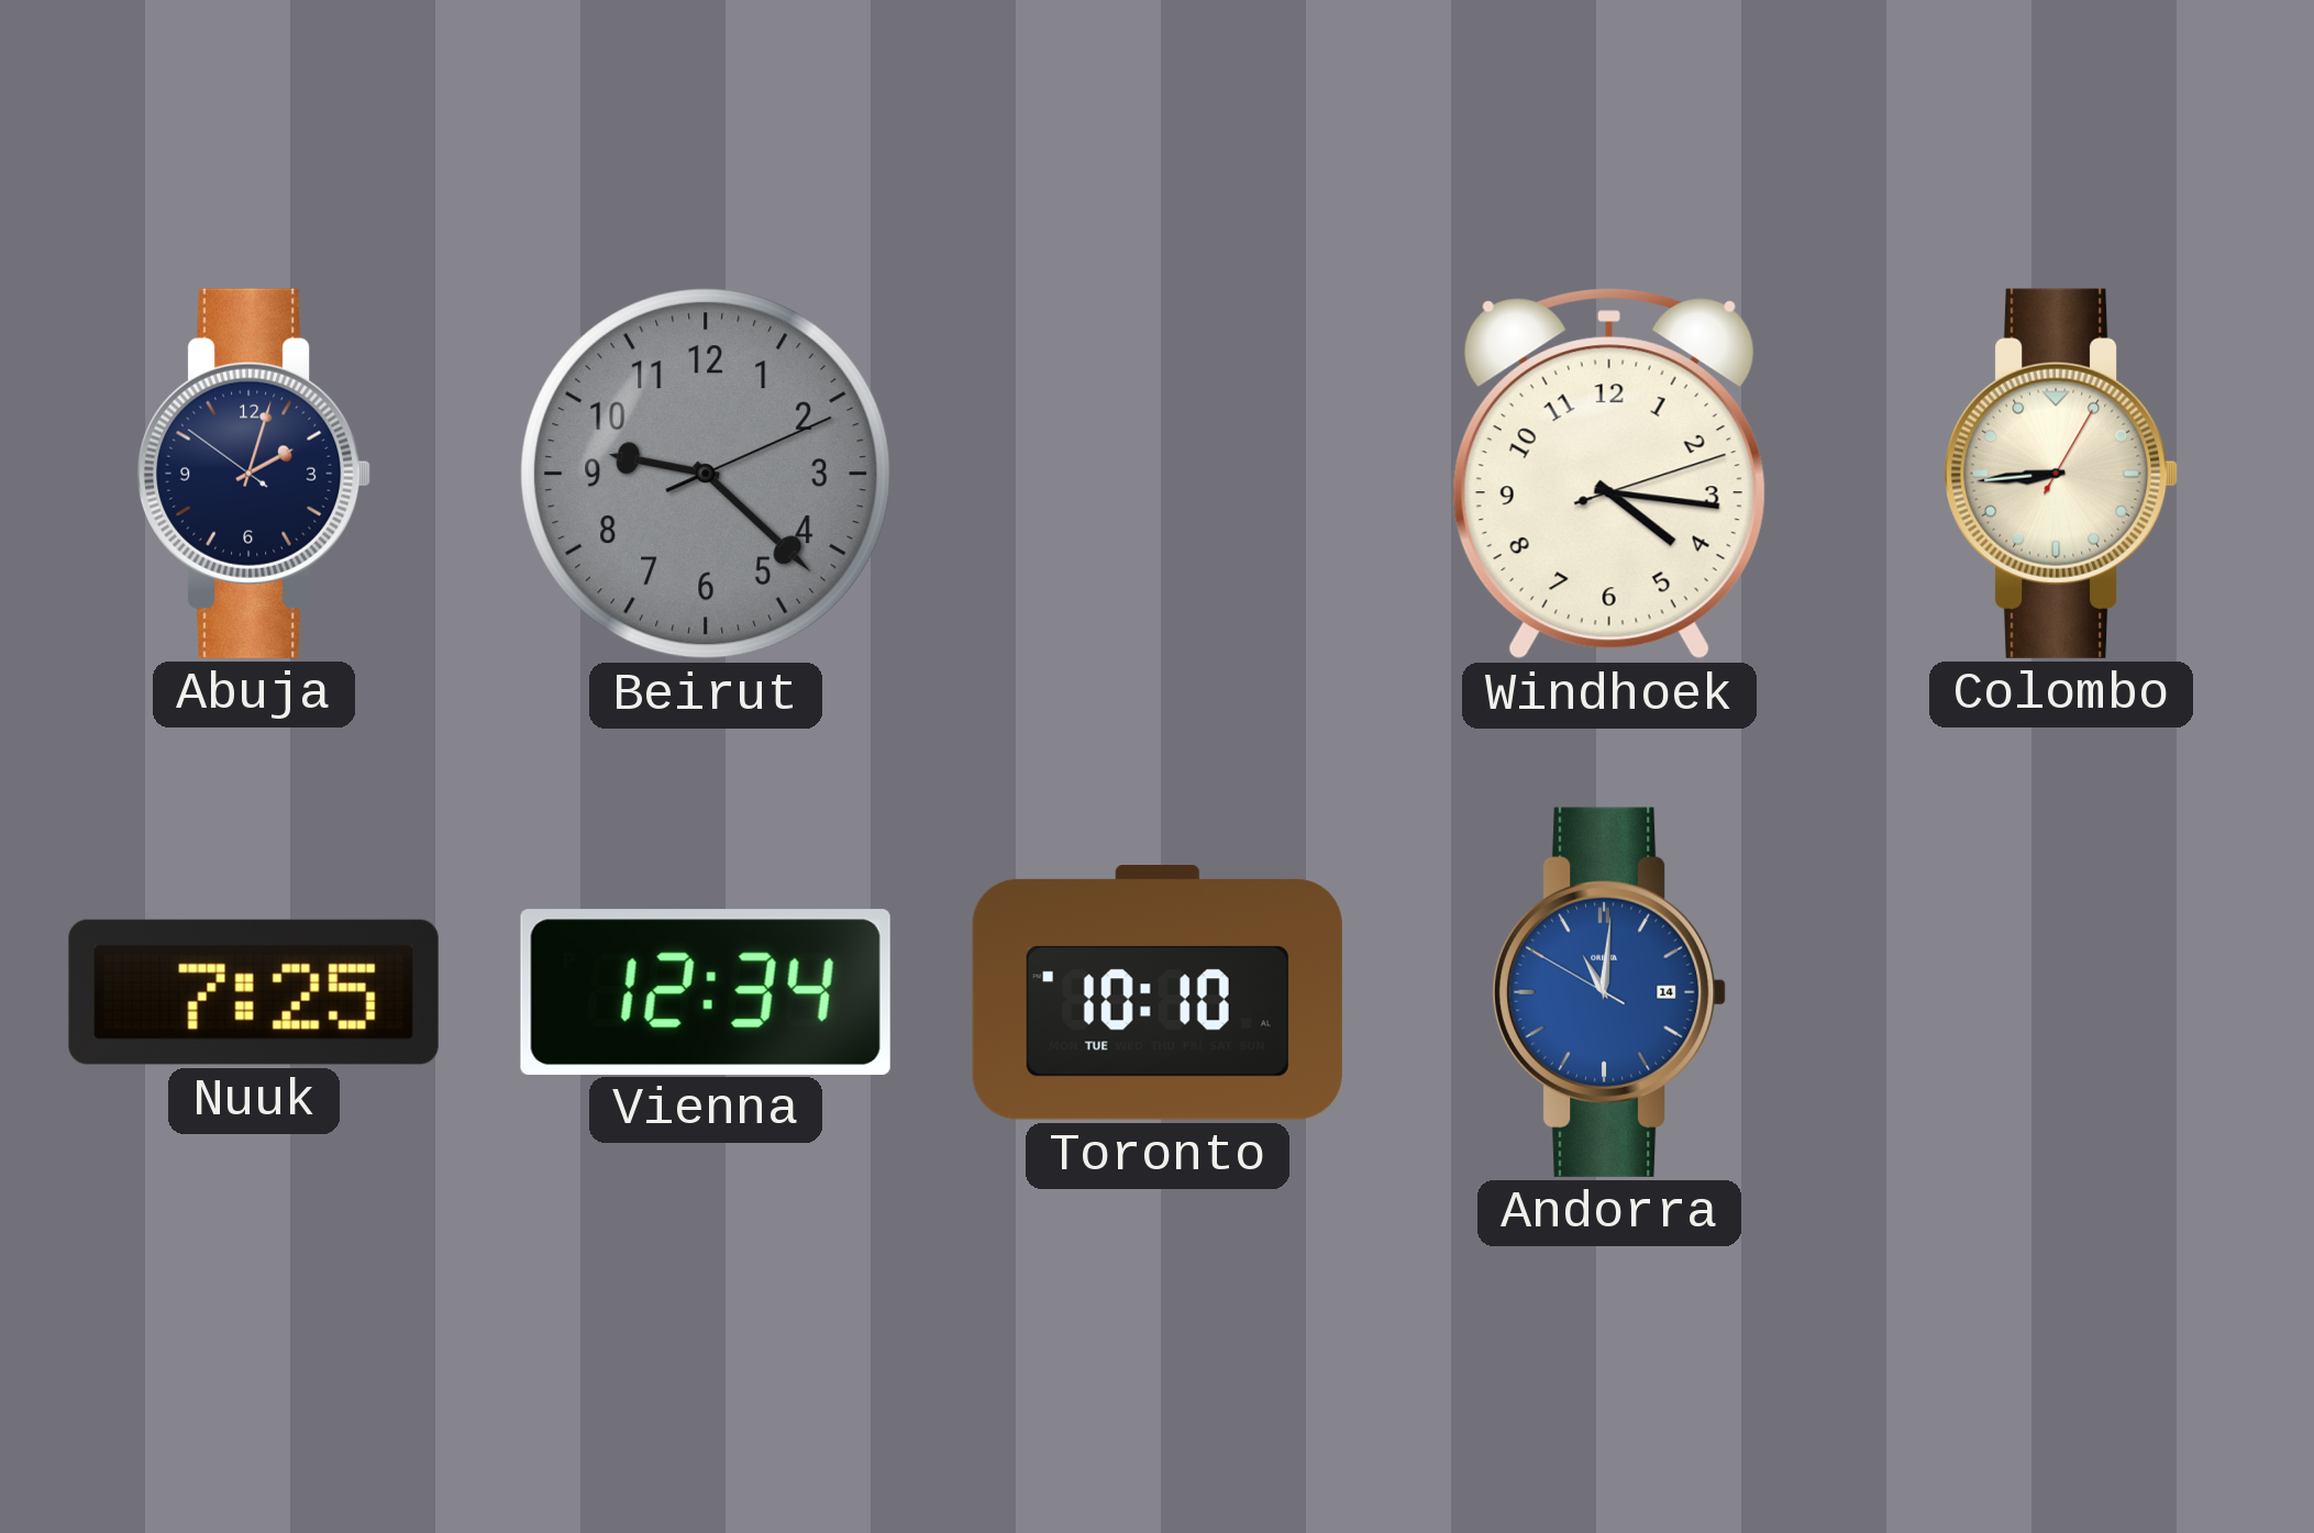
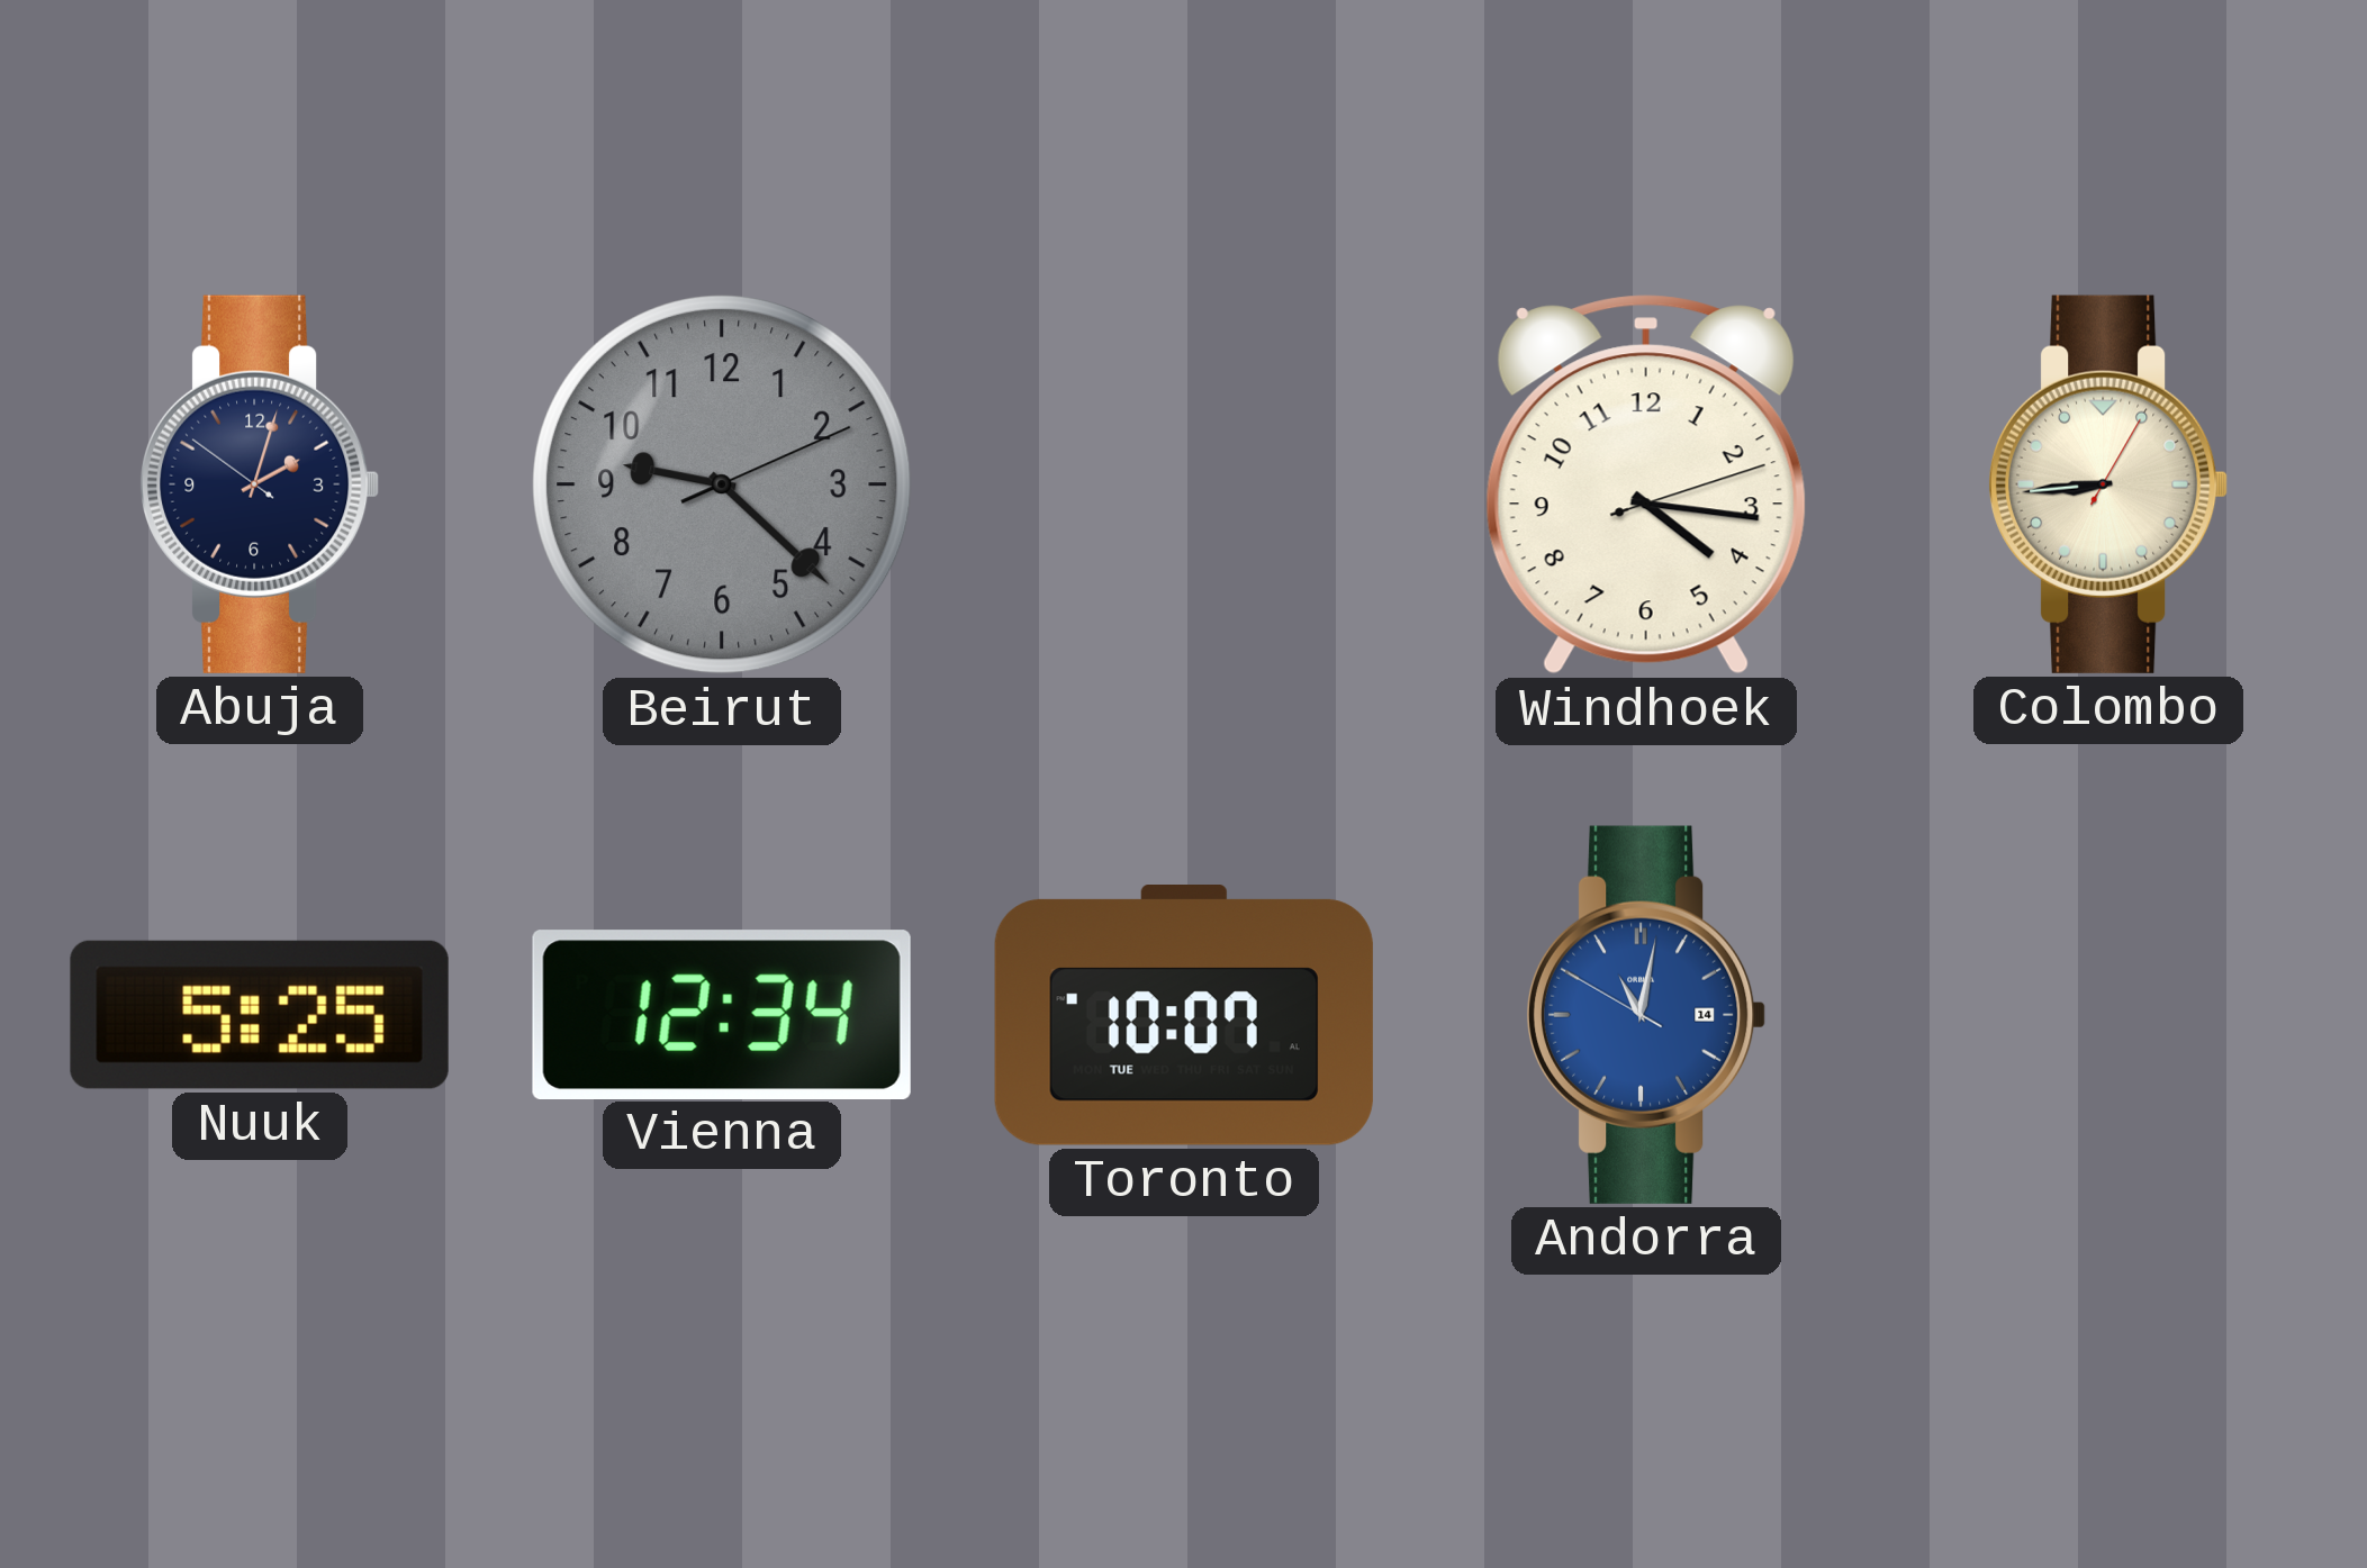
Nuuk: 7:25 -> 5:25
Toronto: 10:10 -> 10:07
Andorra: 11:00 -> 11:01
